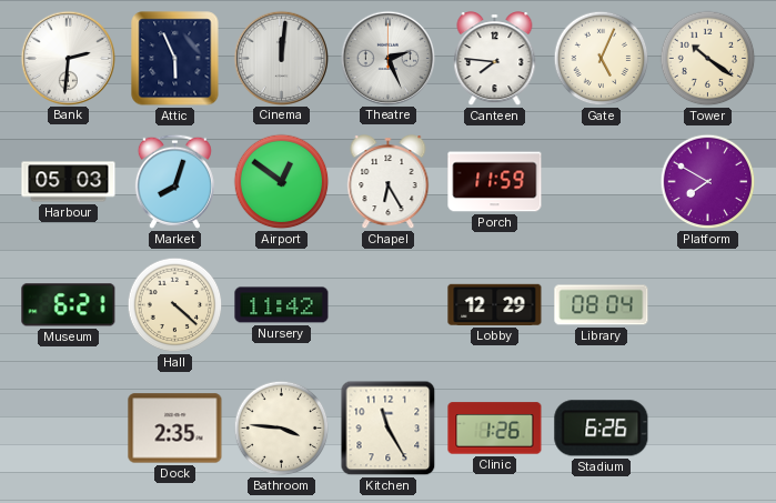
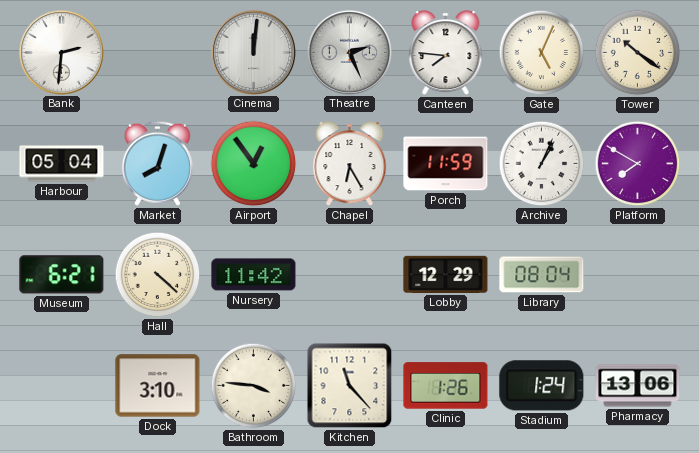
Attic: 5:56 -> none
Harbour: 05:03 -> 05:04
Airport: 12:51 -> 12:54
Archive: none -> 1:04
Dock: 2:35 -> 3:10
Kitchen: 11:25 -> 11:23
Stadium: 6:26 -> 1:24
Pharmacy: none -> 13:06
